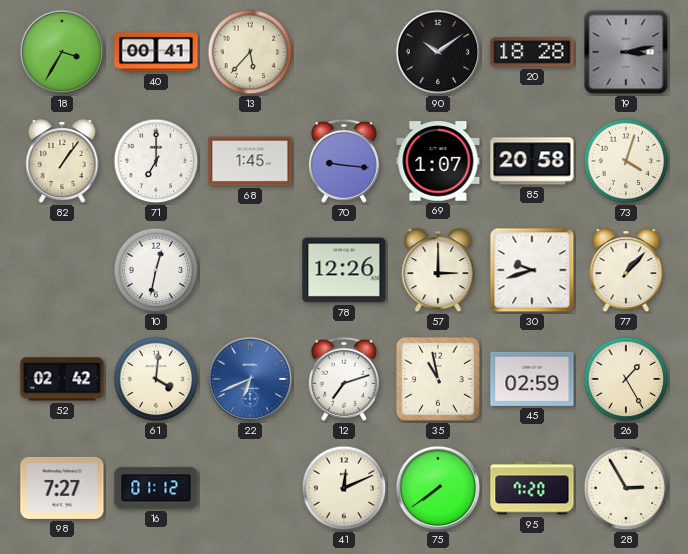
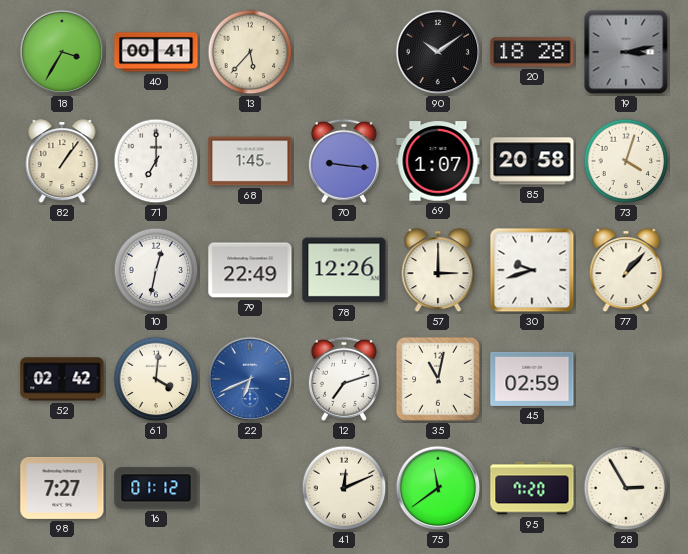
79: none -> 22:49
35: 10:58 -> 11:02
26: 1:25 -> none
75: 7:39 -> 11:39
